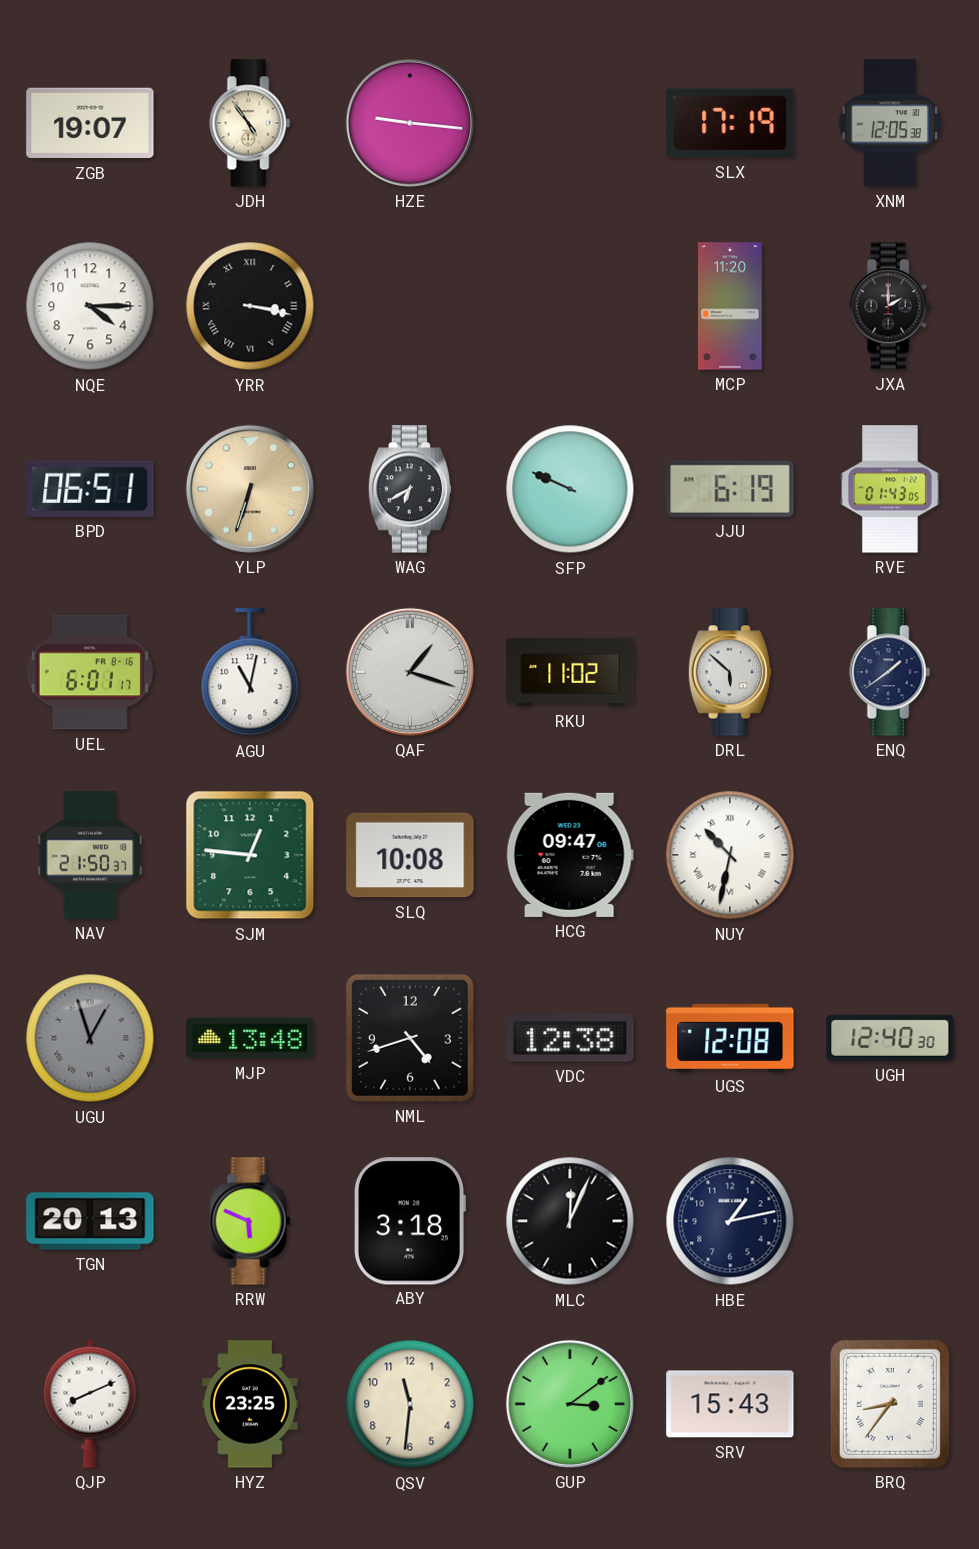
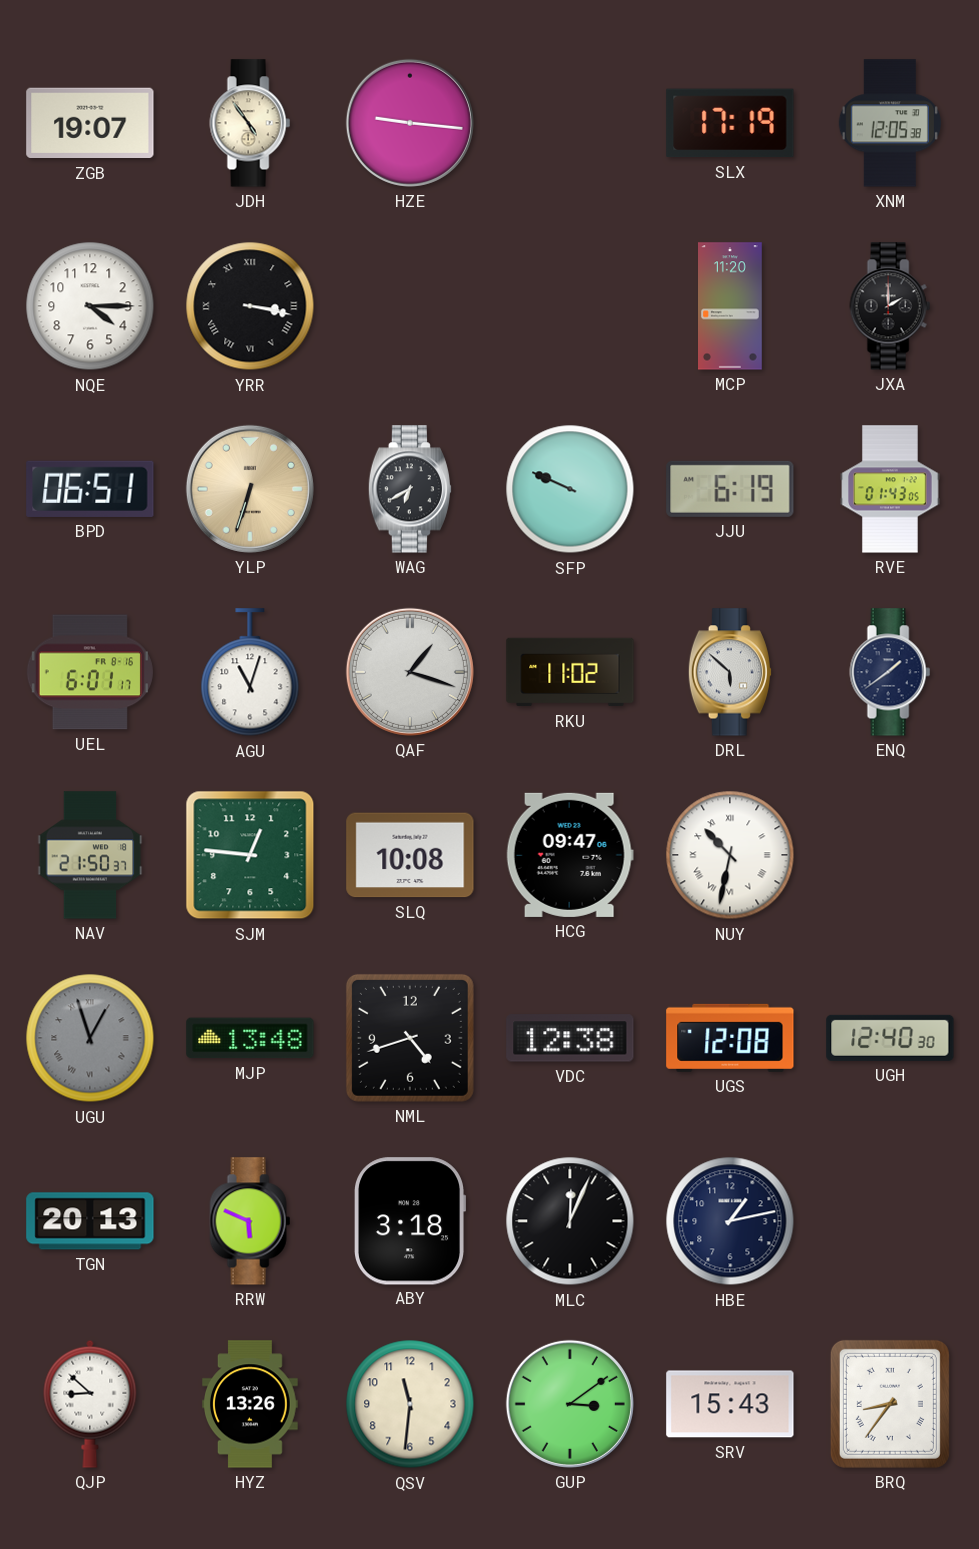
AGU: 11:02 -> 11:03
QJP: 8:11 -> 8:52
HYZ: 23:25 -> 13:26
